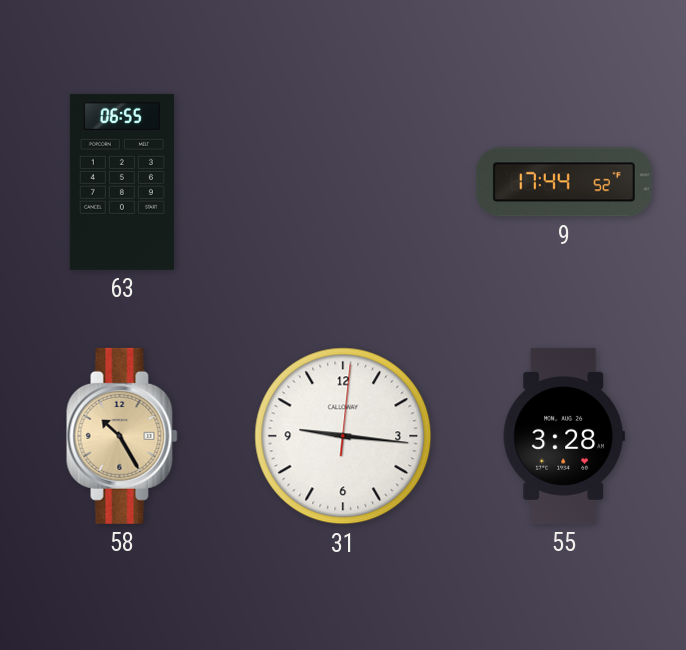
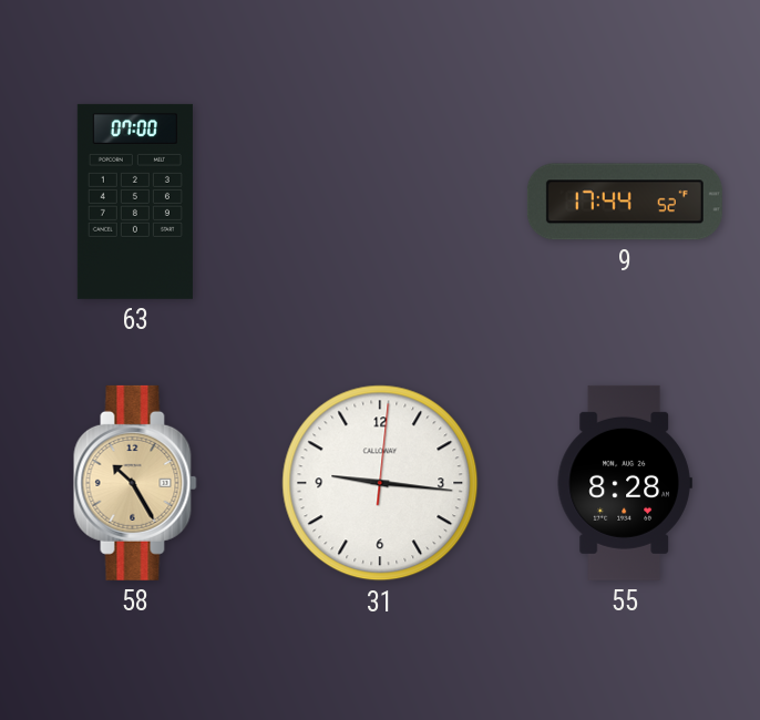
63: 06:55 -> 07:00
55: 3:28 -> 8:28
